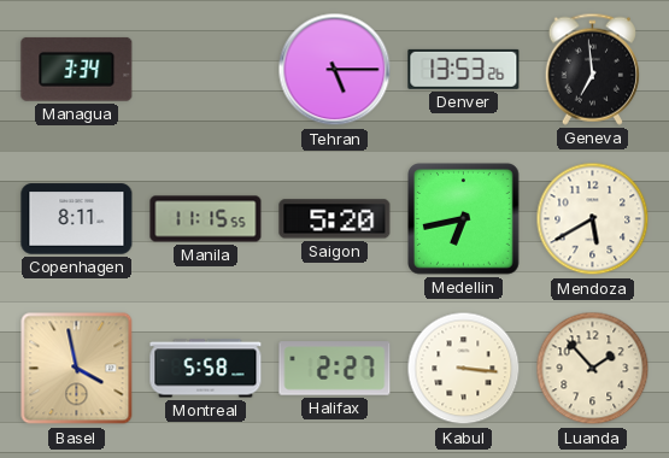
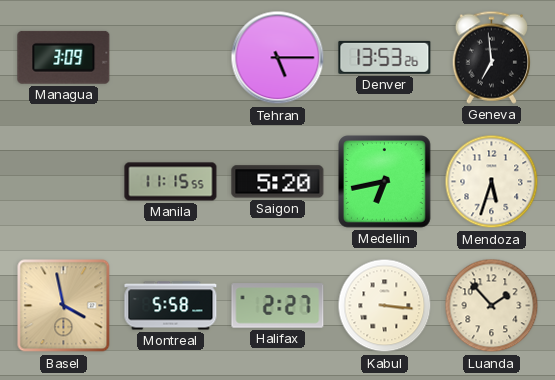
Managua: 3:34 -> 3:09
Copenhagen: 8:11 -> none
Mendoza: 5:40 -> 5:33
